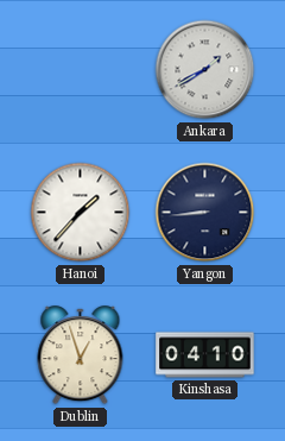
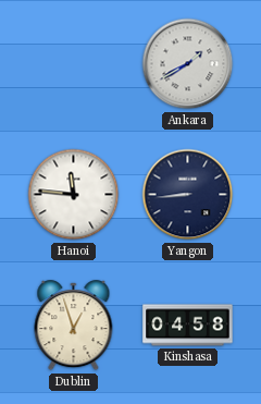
Hanoi: 1:37 -> 11:46
Kinshasa: 04:10 -> 04:58
